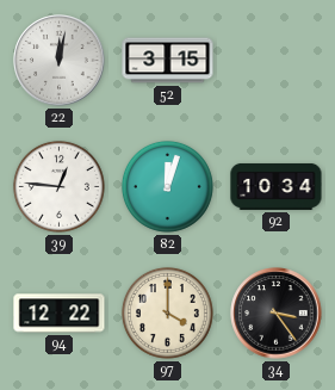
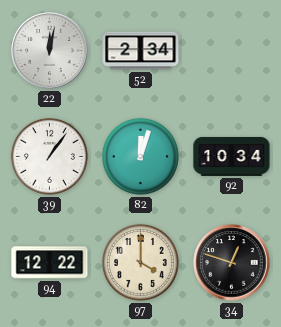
52: 3:15 -> 2:34
39: 12:46 -> 1:06
34: 3:24 -> 12:48
